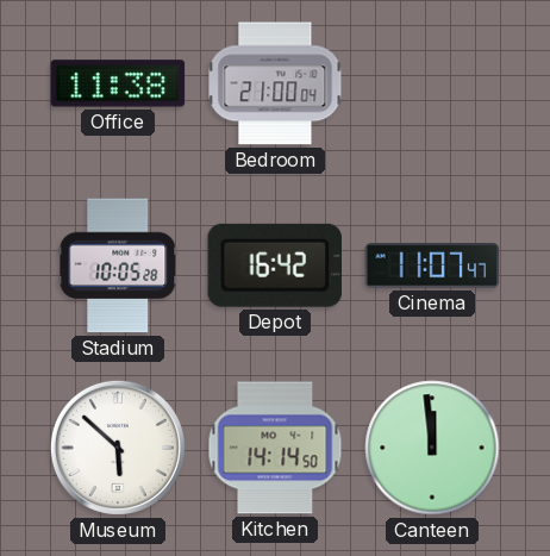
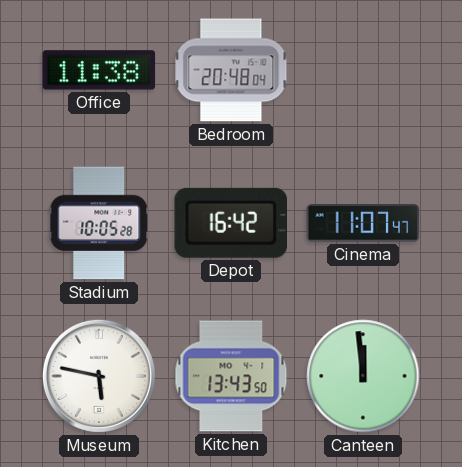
Bedroom: 21:00 -> 20:48
Museum: 5:52 -> 5:47
Kitchen: 14:14 -> 13:43
